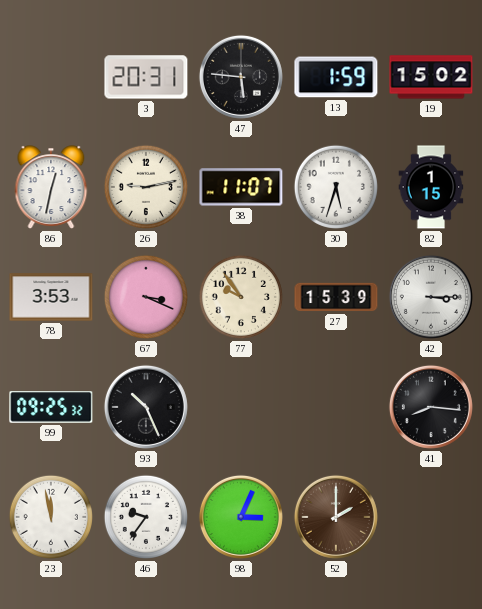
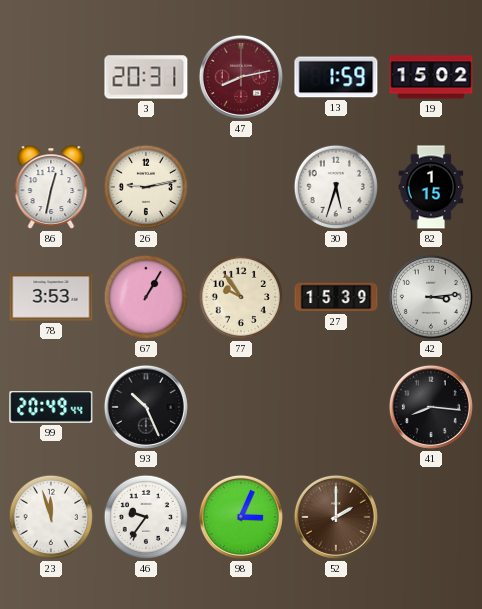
47: 5:46 -> 8:13
47 dial: black -> burgundy
38: 11:07 -> none
67: 3:19 -> 1:05
42: 3:15 -> 3:14
99: 09:25 -> 20:49
23: 11:58 -> 11:57
